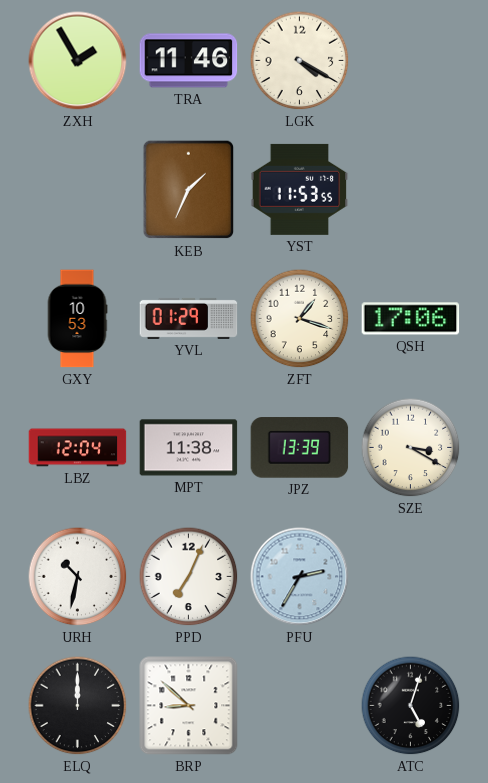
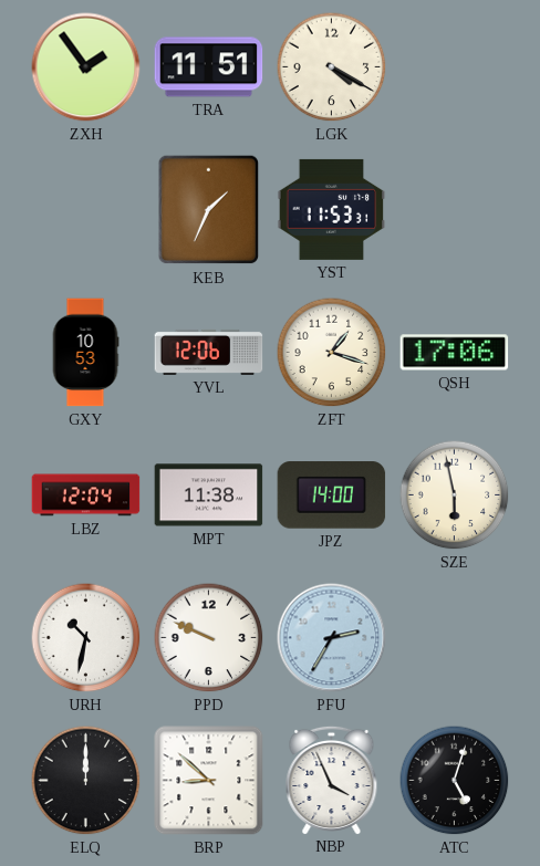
ZXH: 1:55 -> 1:54
TRA: 11:46 -> 11:51
YST: 11:53:55 -> 11:53:31
YVL: 01:29 -> 12:06
JPZ: 13:39 -> 14:00
SZE: 3:20 -> 5:58
PPD: 7:04 -> 9:49
NBP: none -> 3:56
